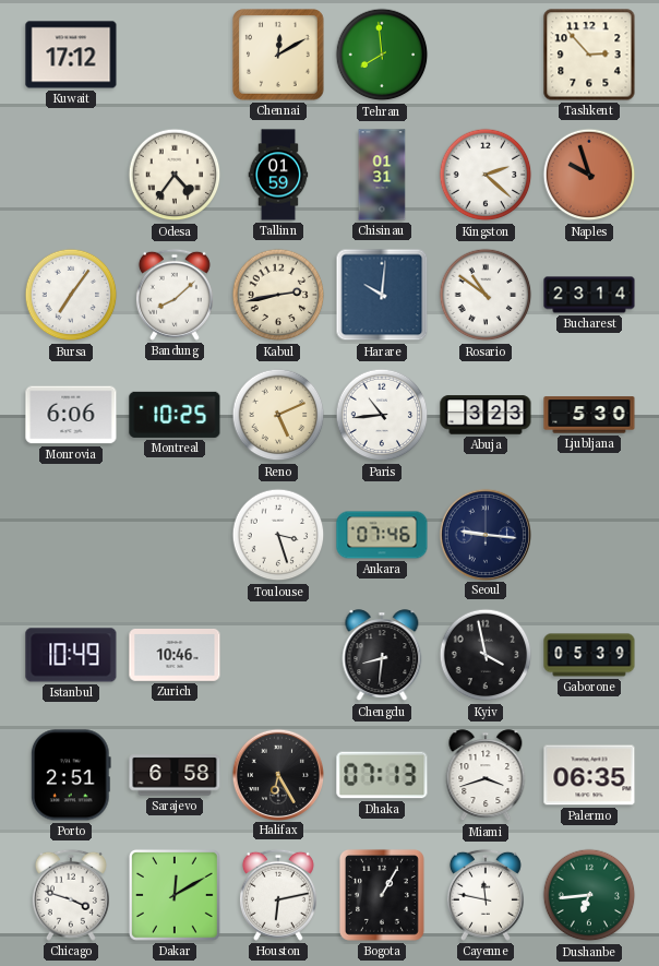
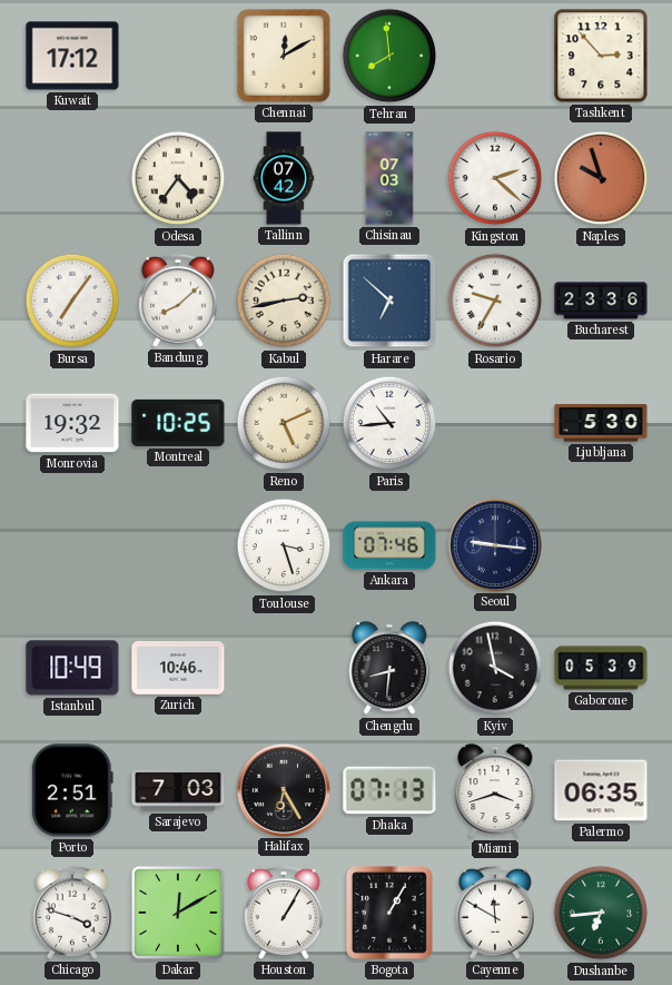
Tallinn: 01:59 -> 07:42
Chisinau: 01:31 -> 07:03
Harare: 10:01 -> 6:52
Rosario: 10:51 -> 9:35
Bucharest: 23:14 -> 23:36
Monrovia: 6:06 -> 19:32
Abuja: 3:23 -> none
Sarajevo: 6:58 -> 7:03
Houston: 6:13 -> 1:05
Cayenne: 11:47 -> 11:50
